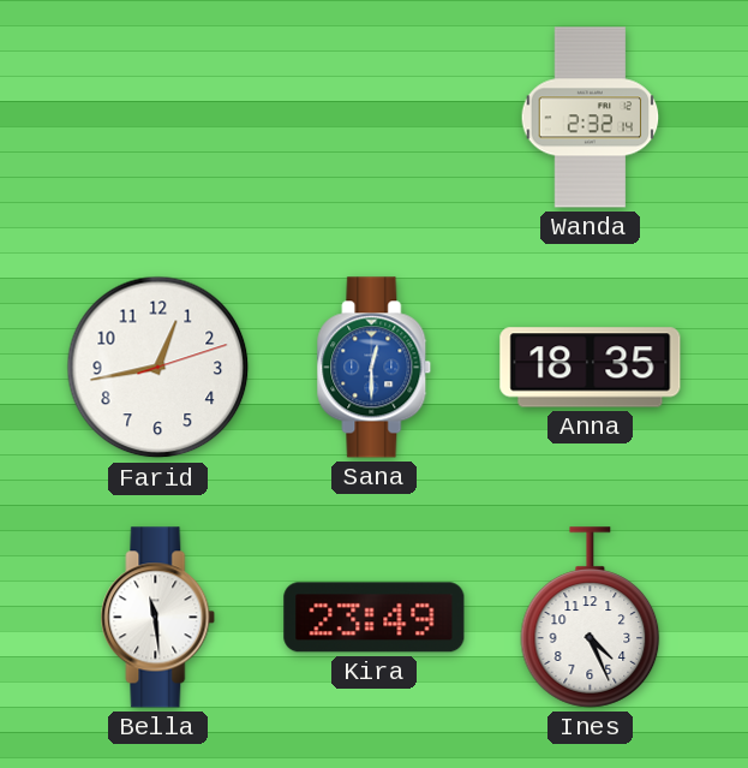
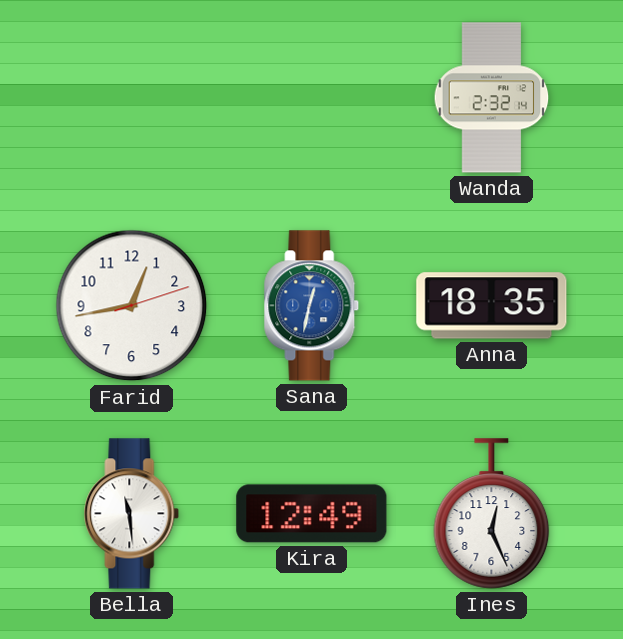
Sana: 12:30 -> 12:32
Kira: 23:49 -> 12:49
Ines: 4:26 -> 12:26
